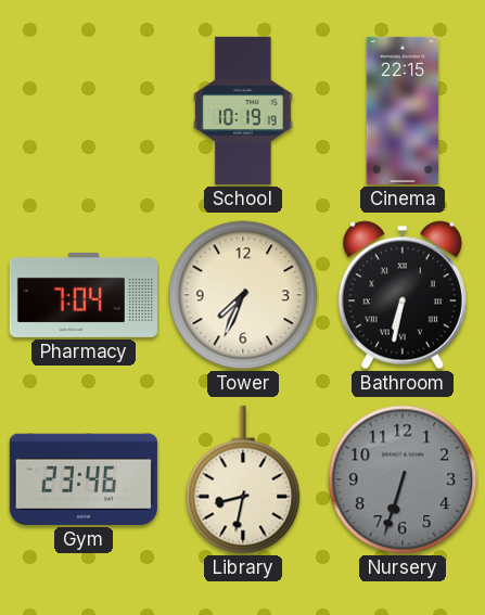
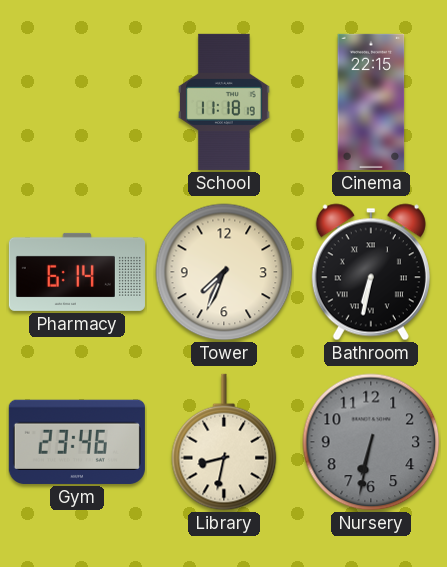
School: 10:19 -> 11:18
Pharmacy: 7:04 -> 6:14
Nursery: 6:33 -> 6:32
